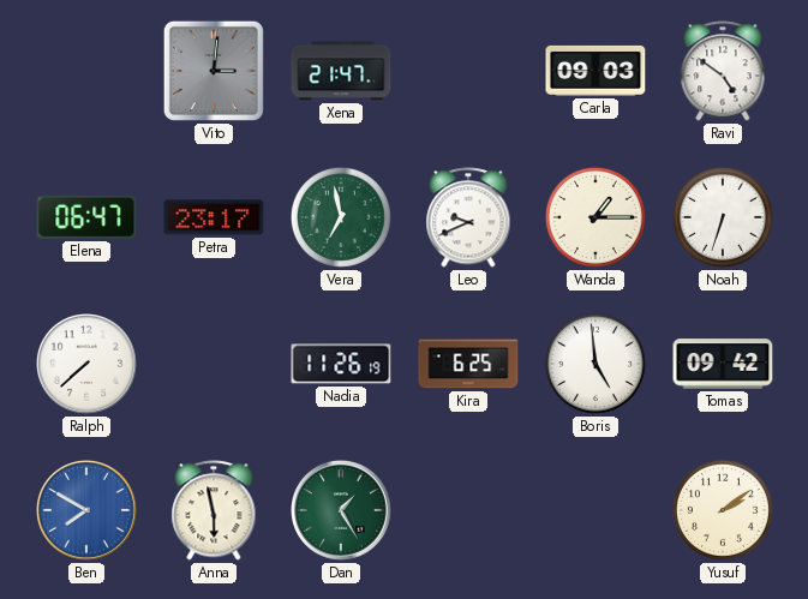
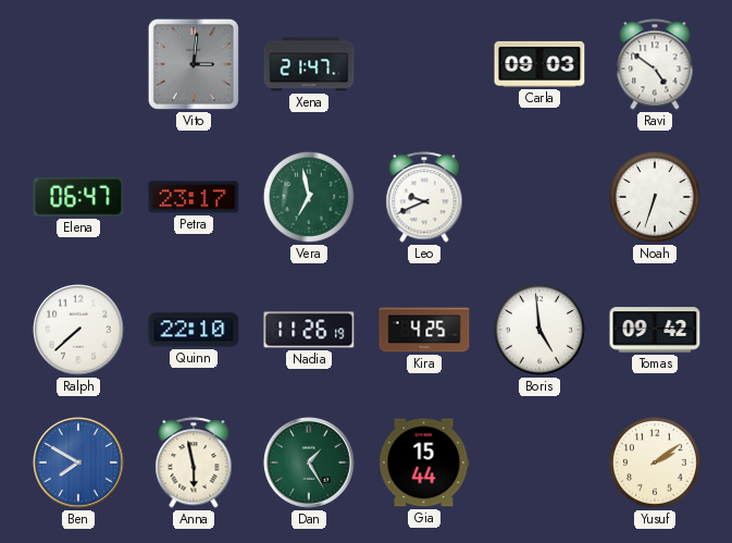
Wanda: 1:15 -> none
Quinn: none -> 22:10
Kira: 6:25 -> 4:25
Gia: none -> 15:44
